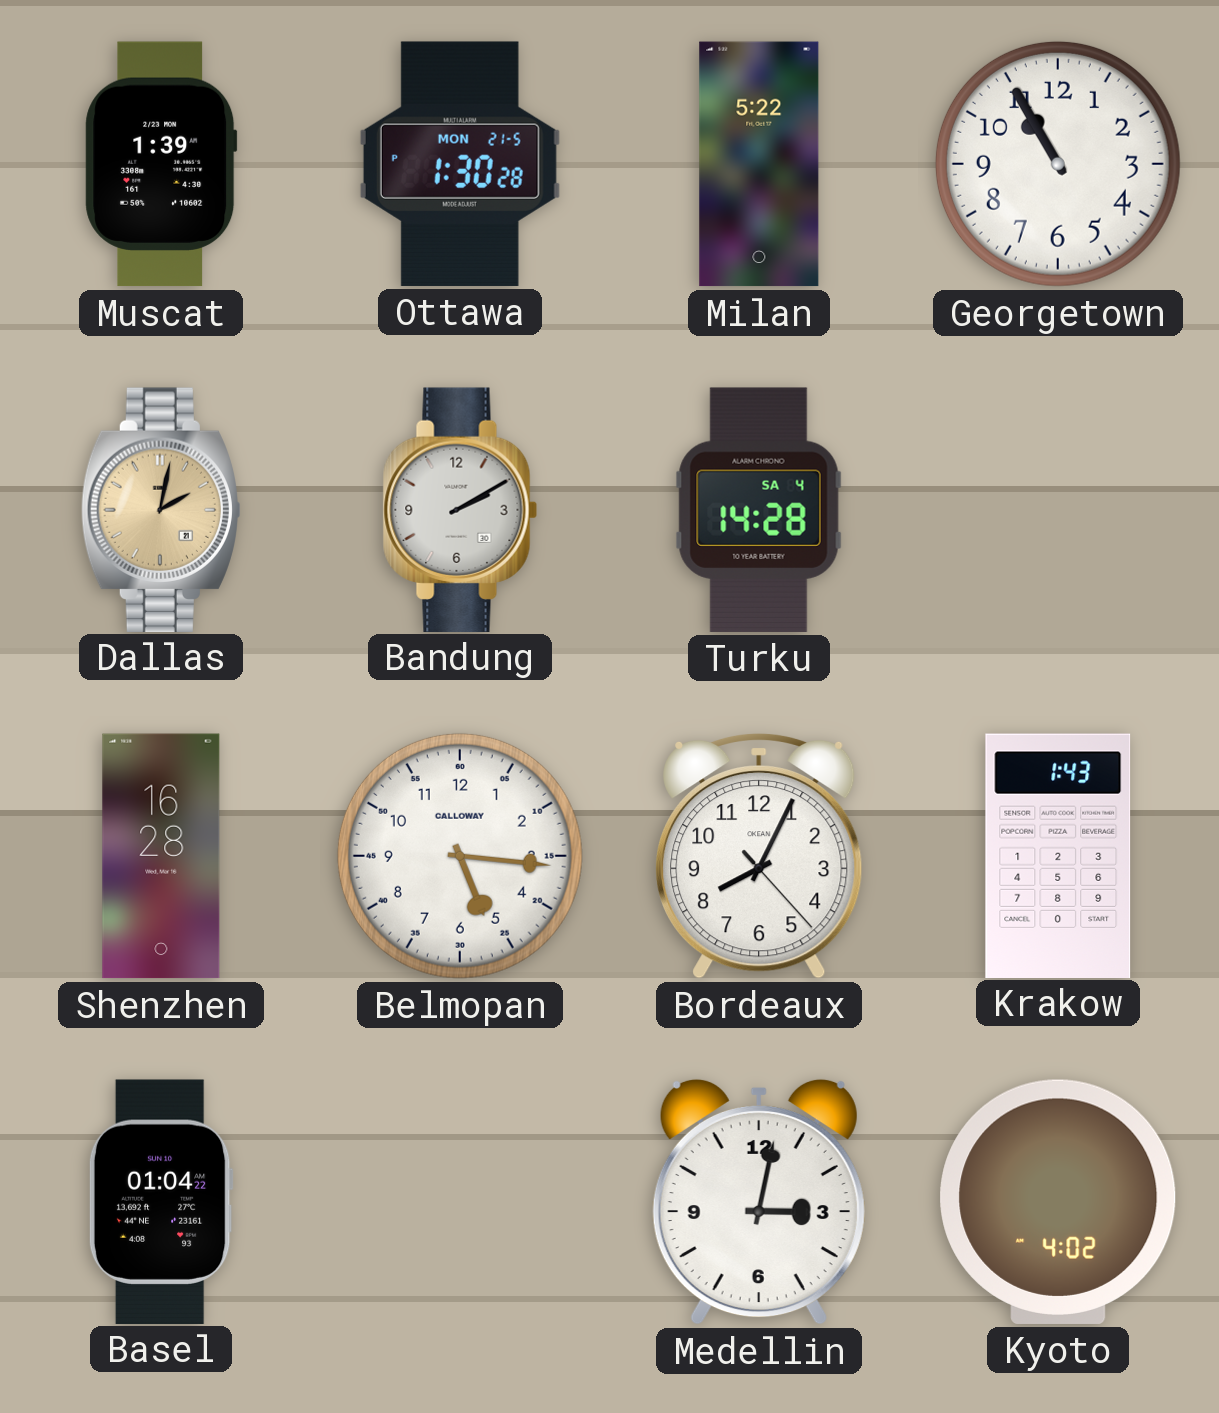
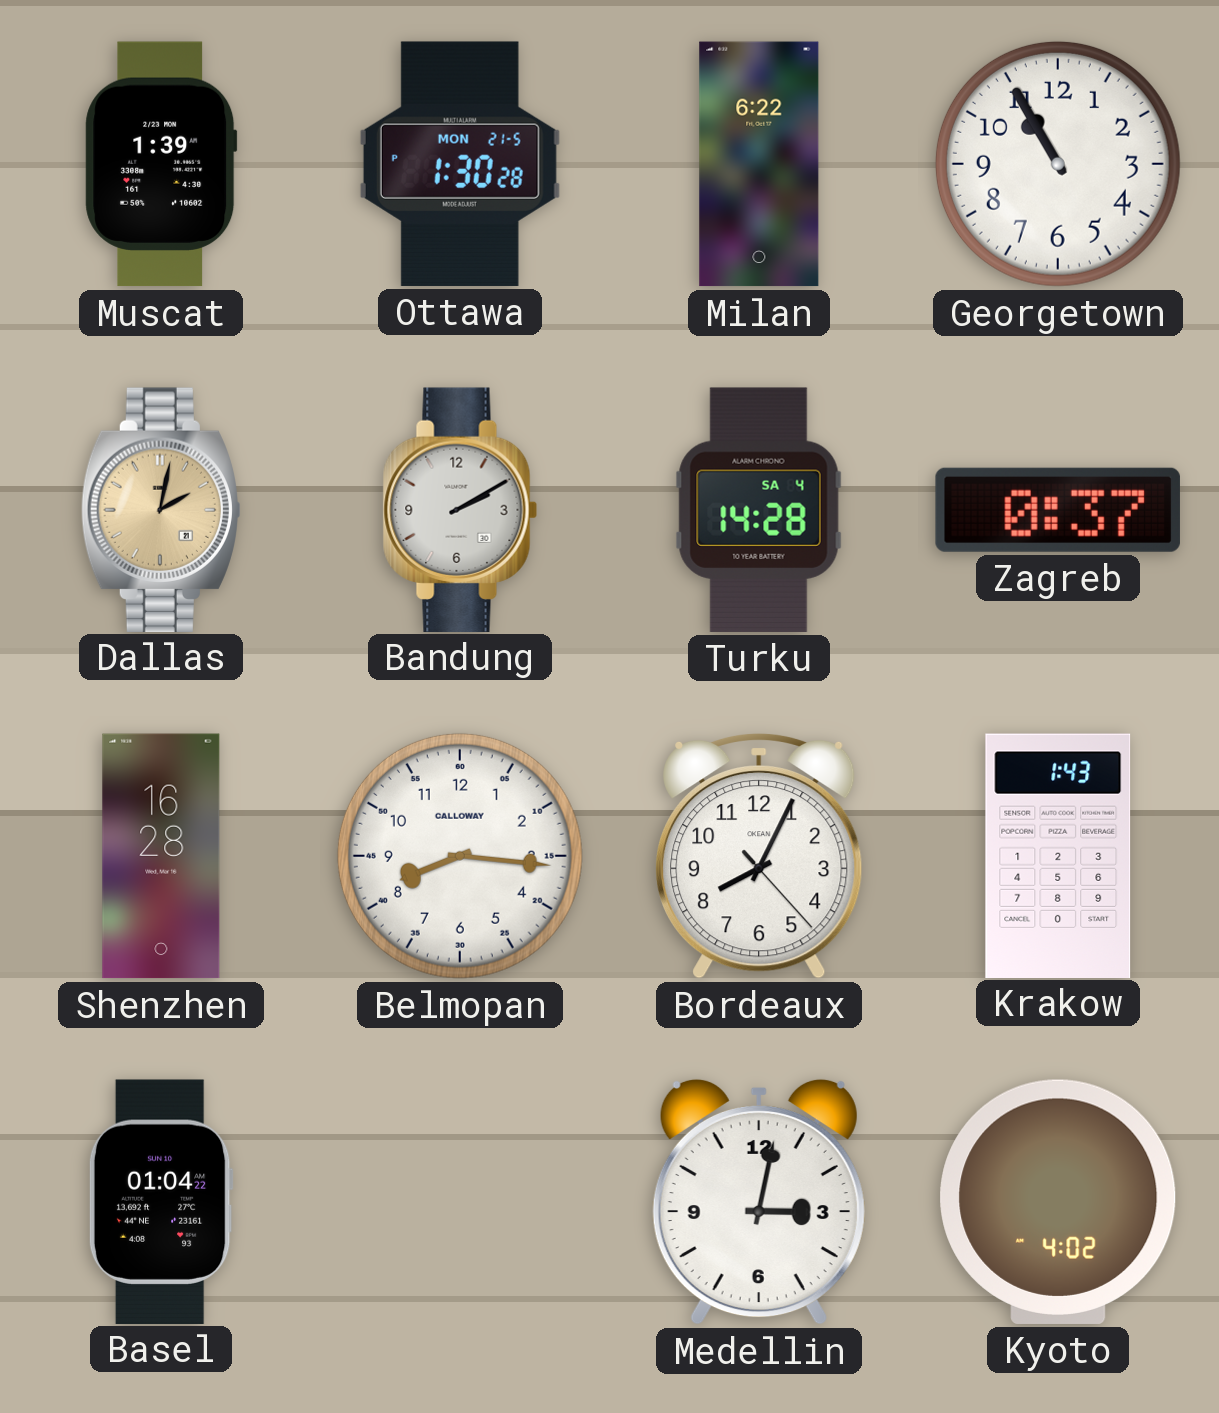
Milan: 5:22 -> 6:22
Zagreb: none -> 0:37
Belmopan: 5:16 -> 8:16
